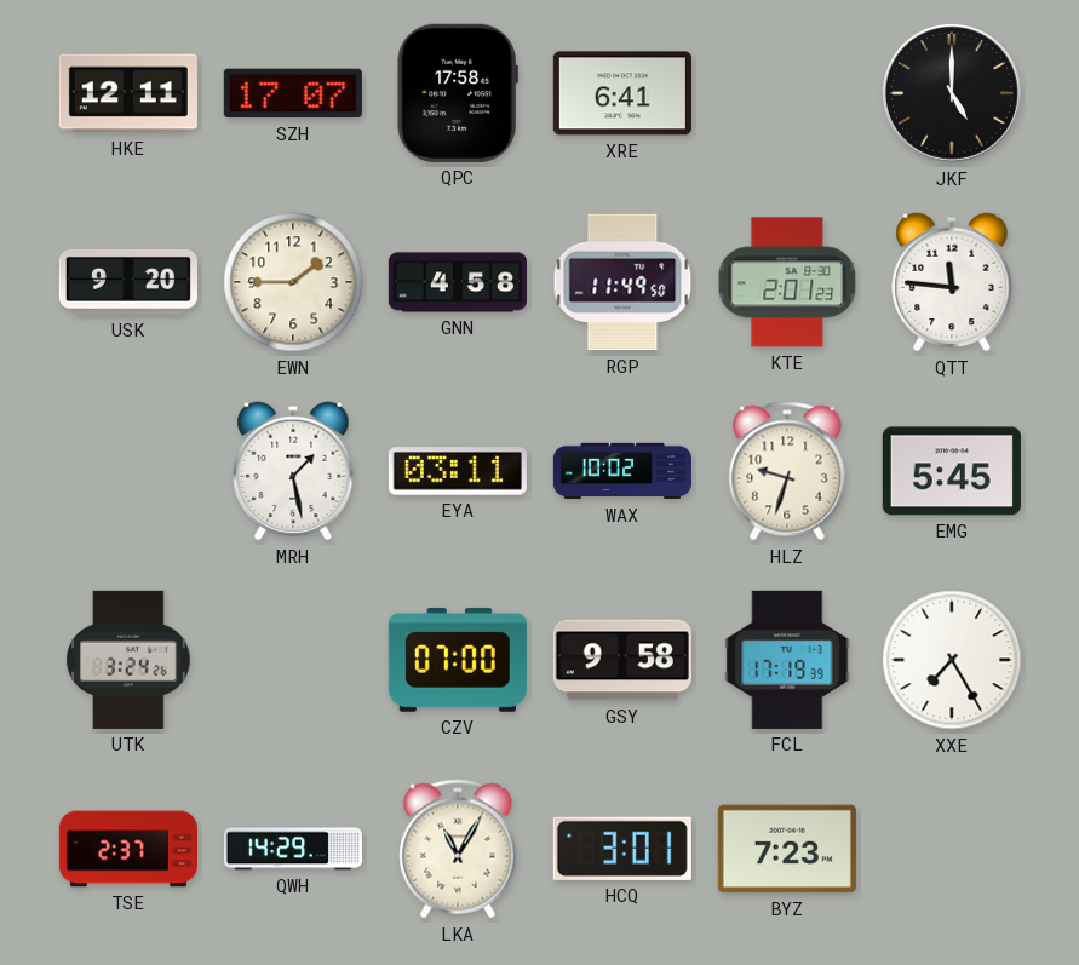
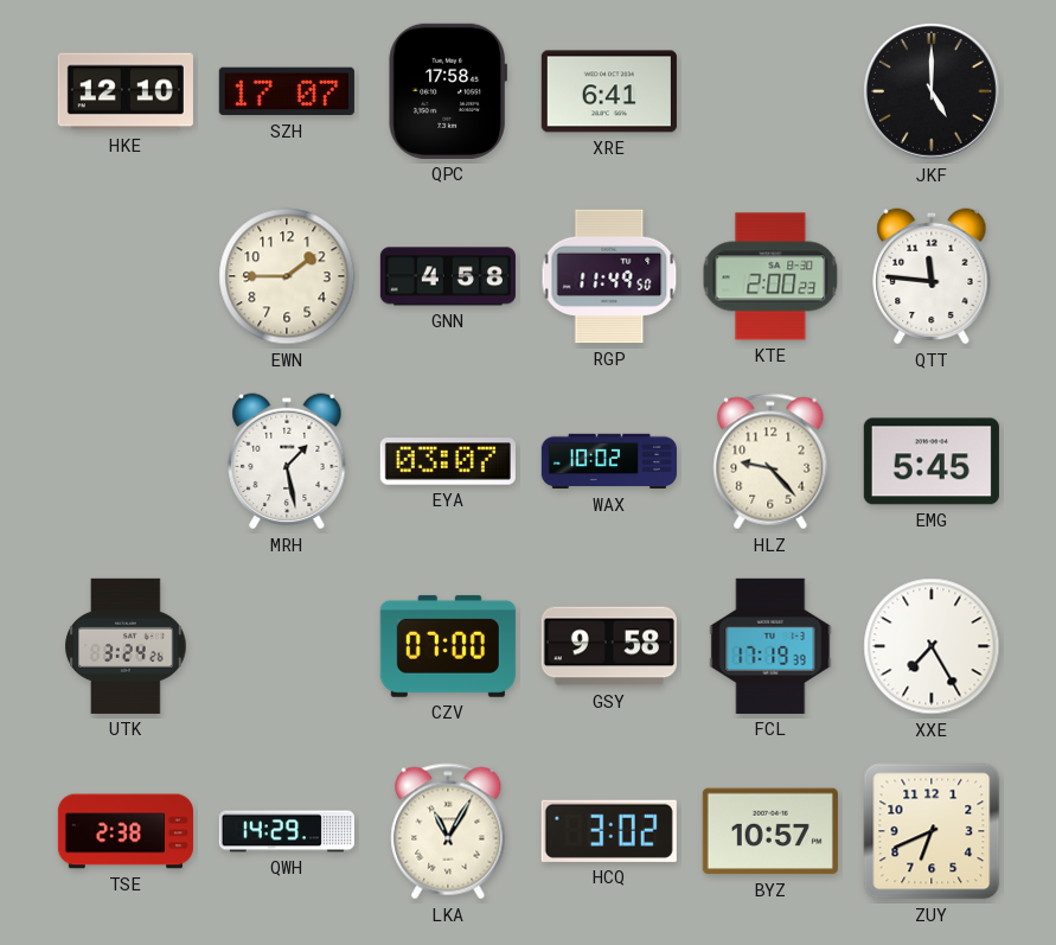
HKE: 12:11 -> 12:10
USK: 9:20 -> none
KTE: 2:01 -> 2:00
EYA: 03:11 -> 03:07
HLZ: 9:33 -> 9:23
TSE: 2:37 -> 2:38
HCQ: 3:01 -> 3:02
BYZ: 7:23 -> 10:57
ZUY: none -> 6:41
